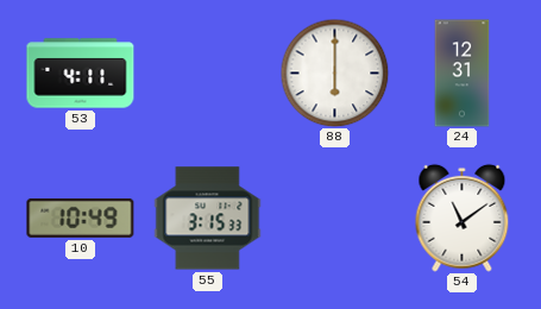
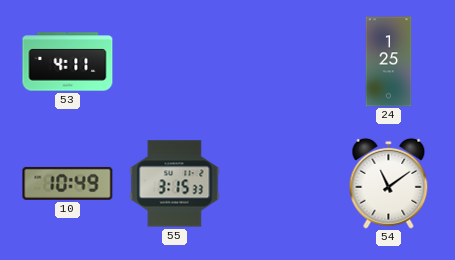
88: 6:00 -> none
24: 12:31 -> 1:25
